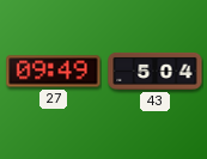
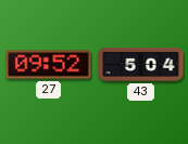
27: 09:49 -> 09:52
